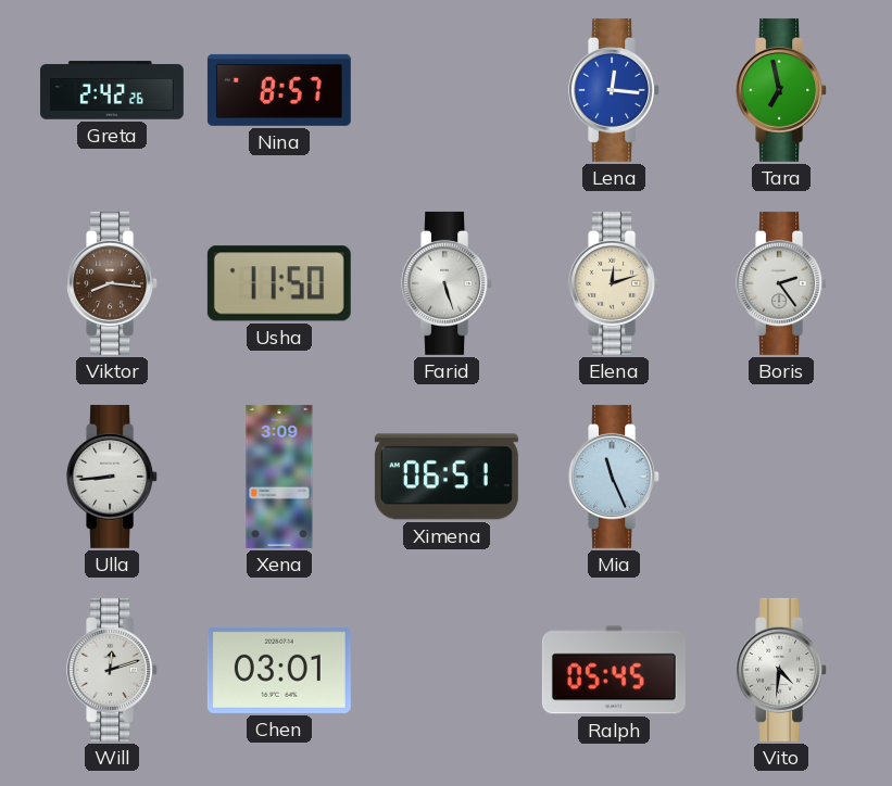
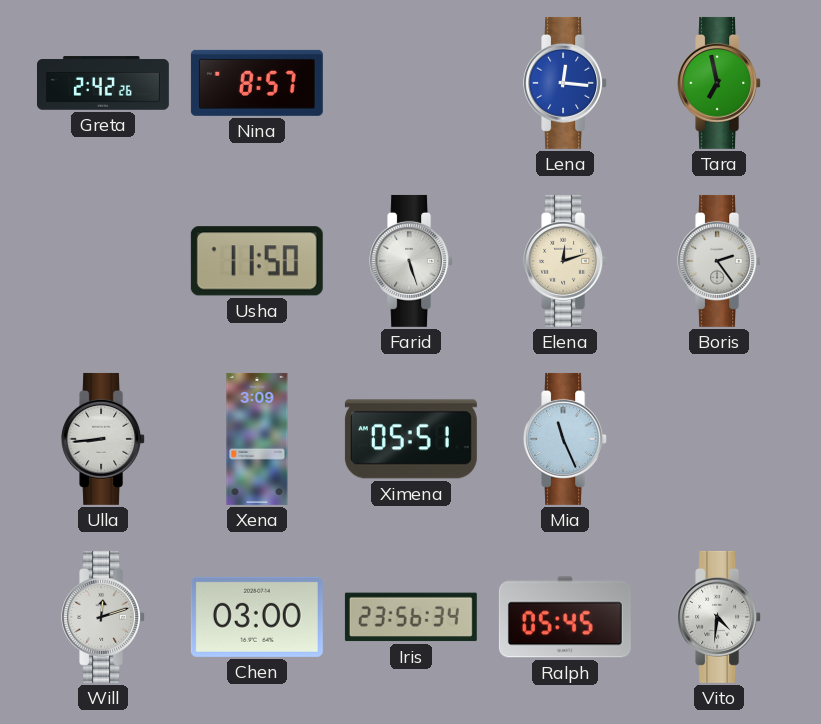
Viktor: 8:16 -> none
Ximena: 06:51 -> 05:51
Chen: 03:01 -> 03:00
Iris: none -> 23:56
